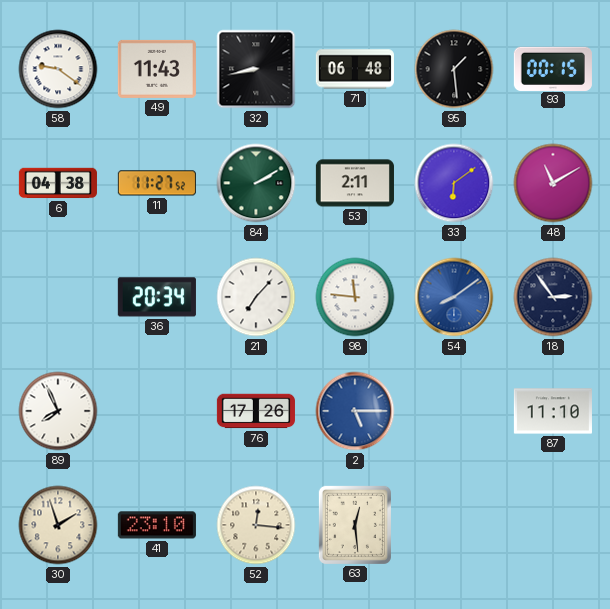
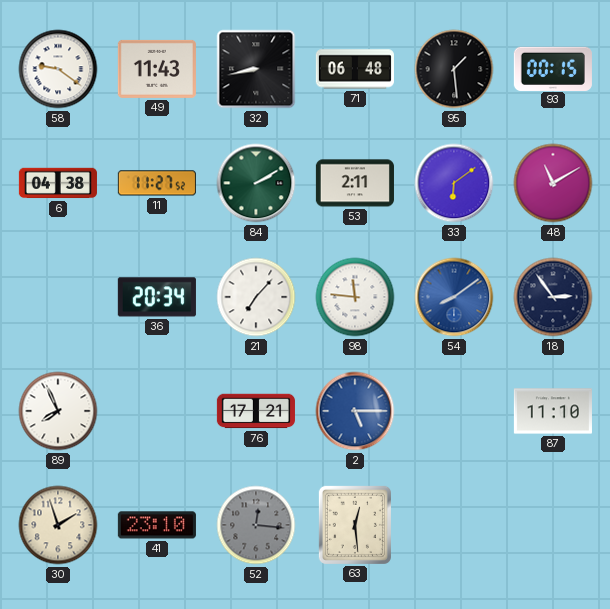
76: 17:26 -> 17:21
52 dial: cream -> grey
